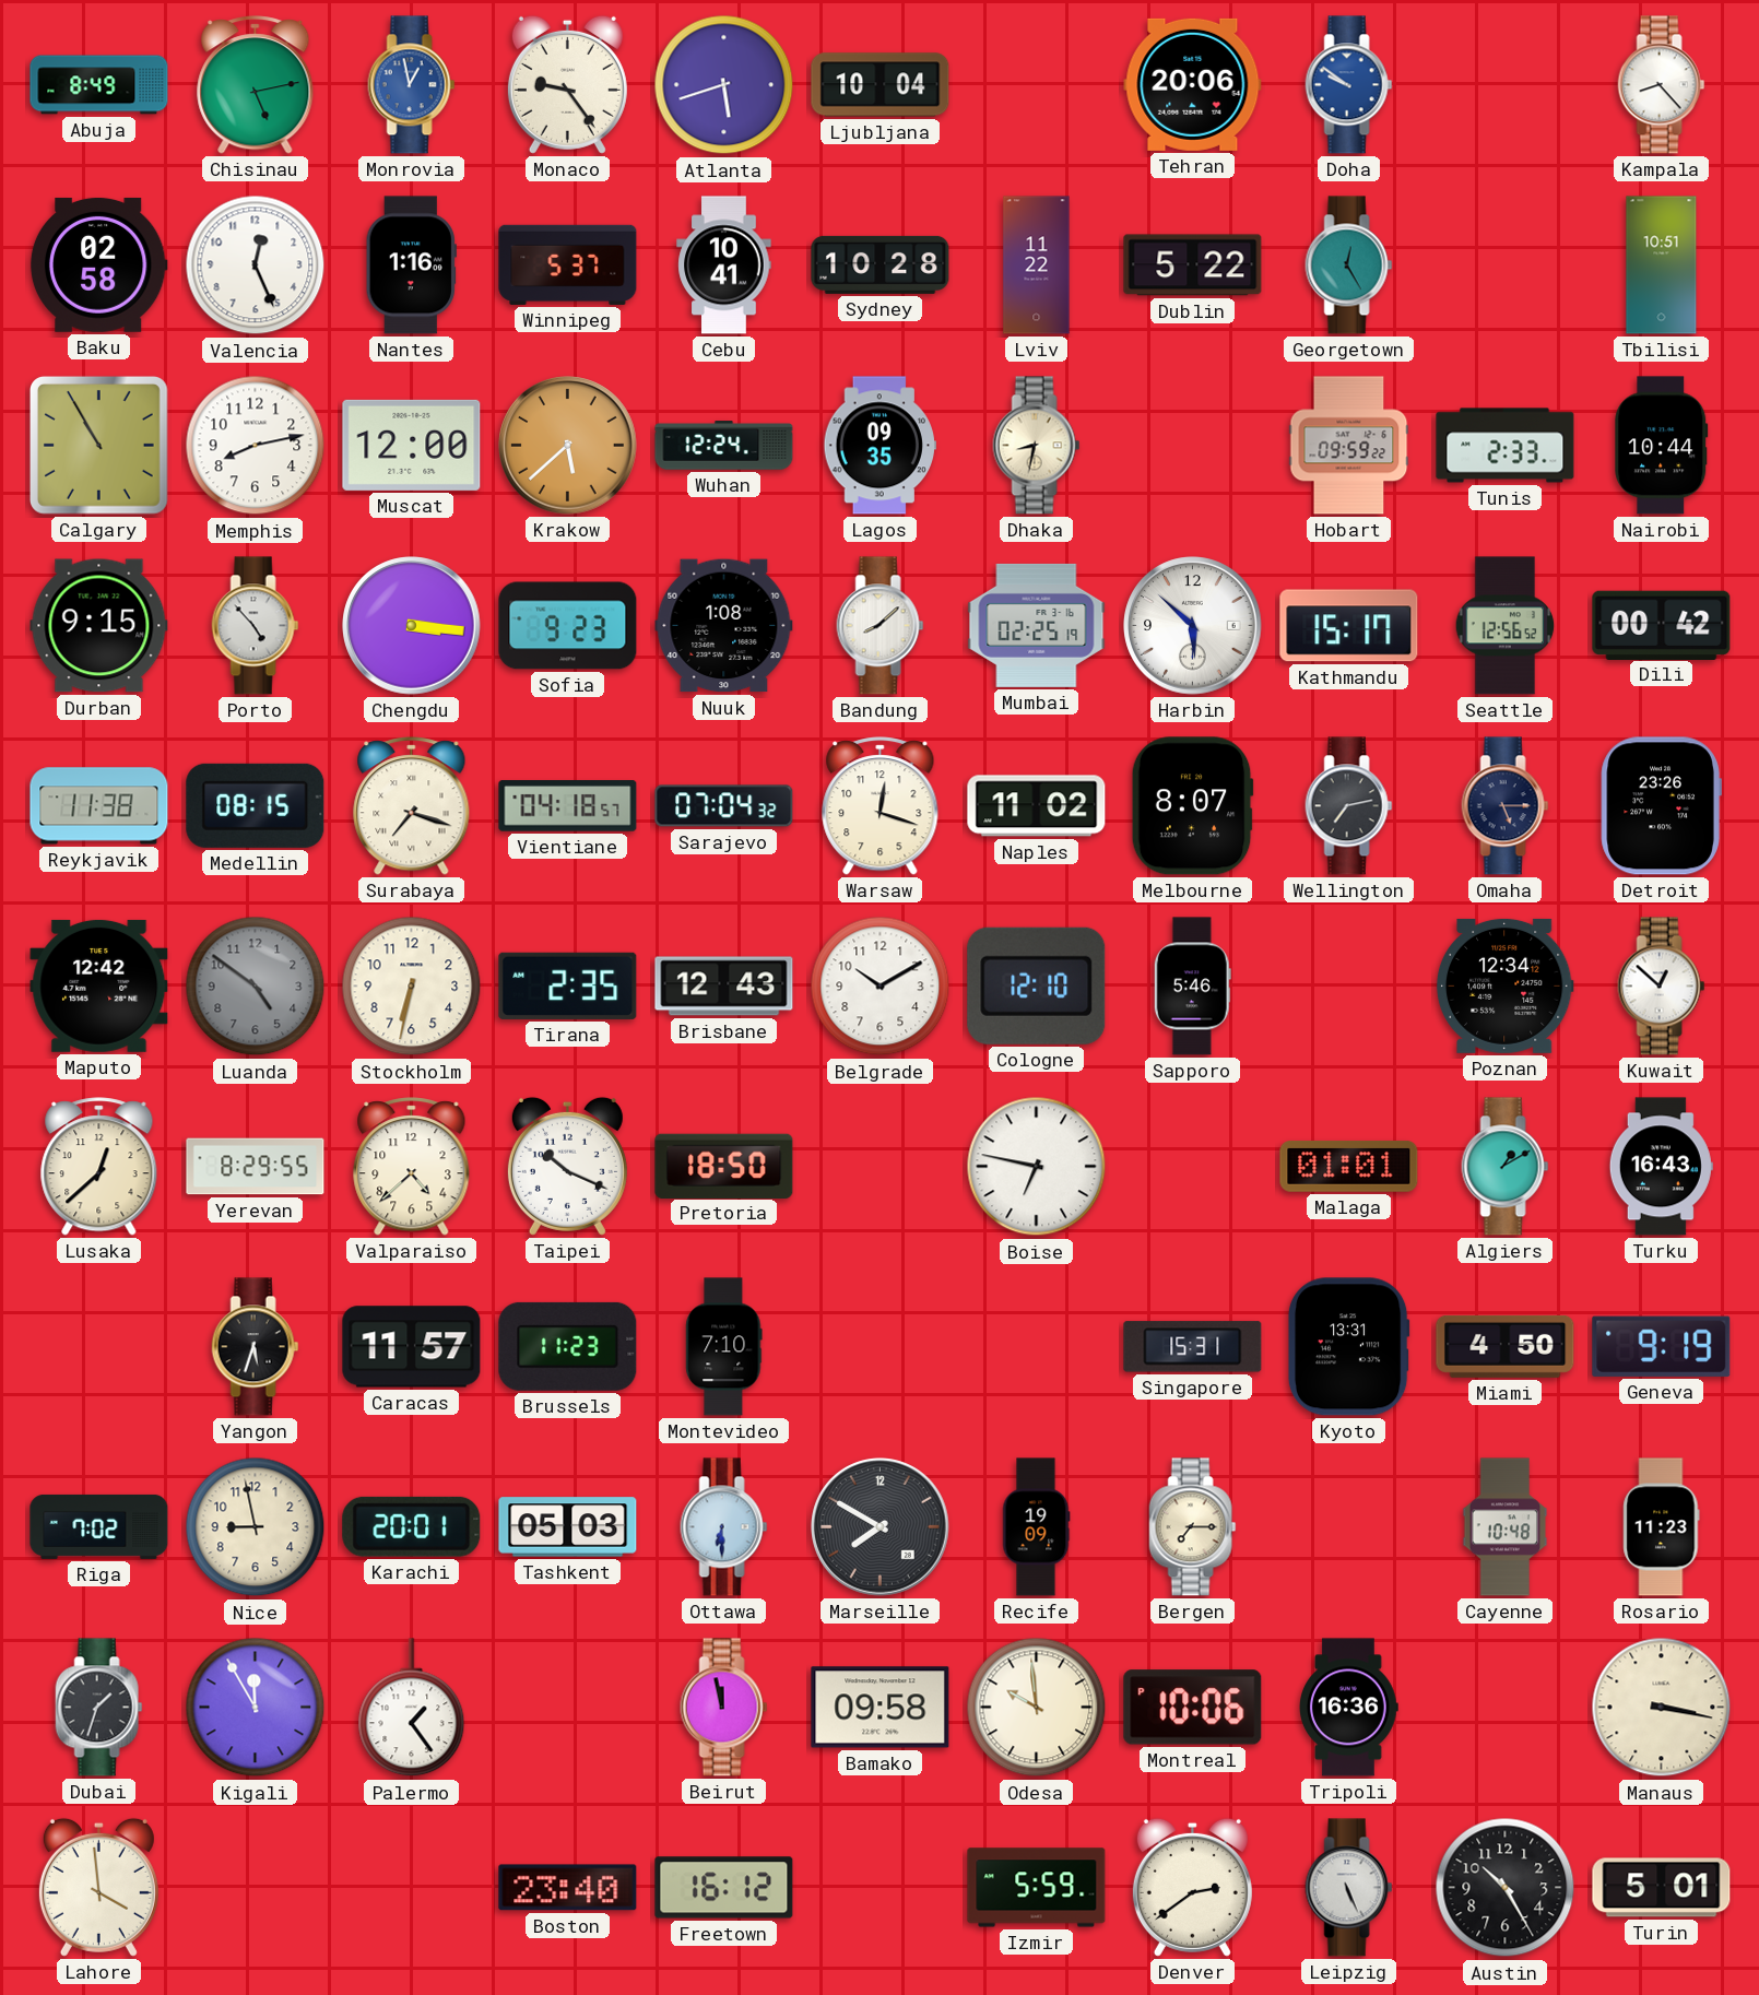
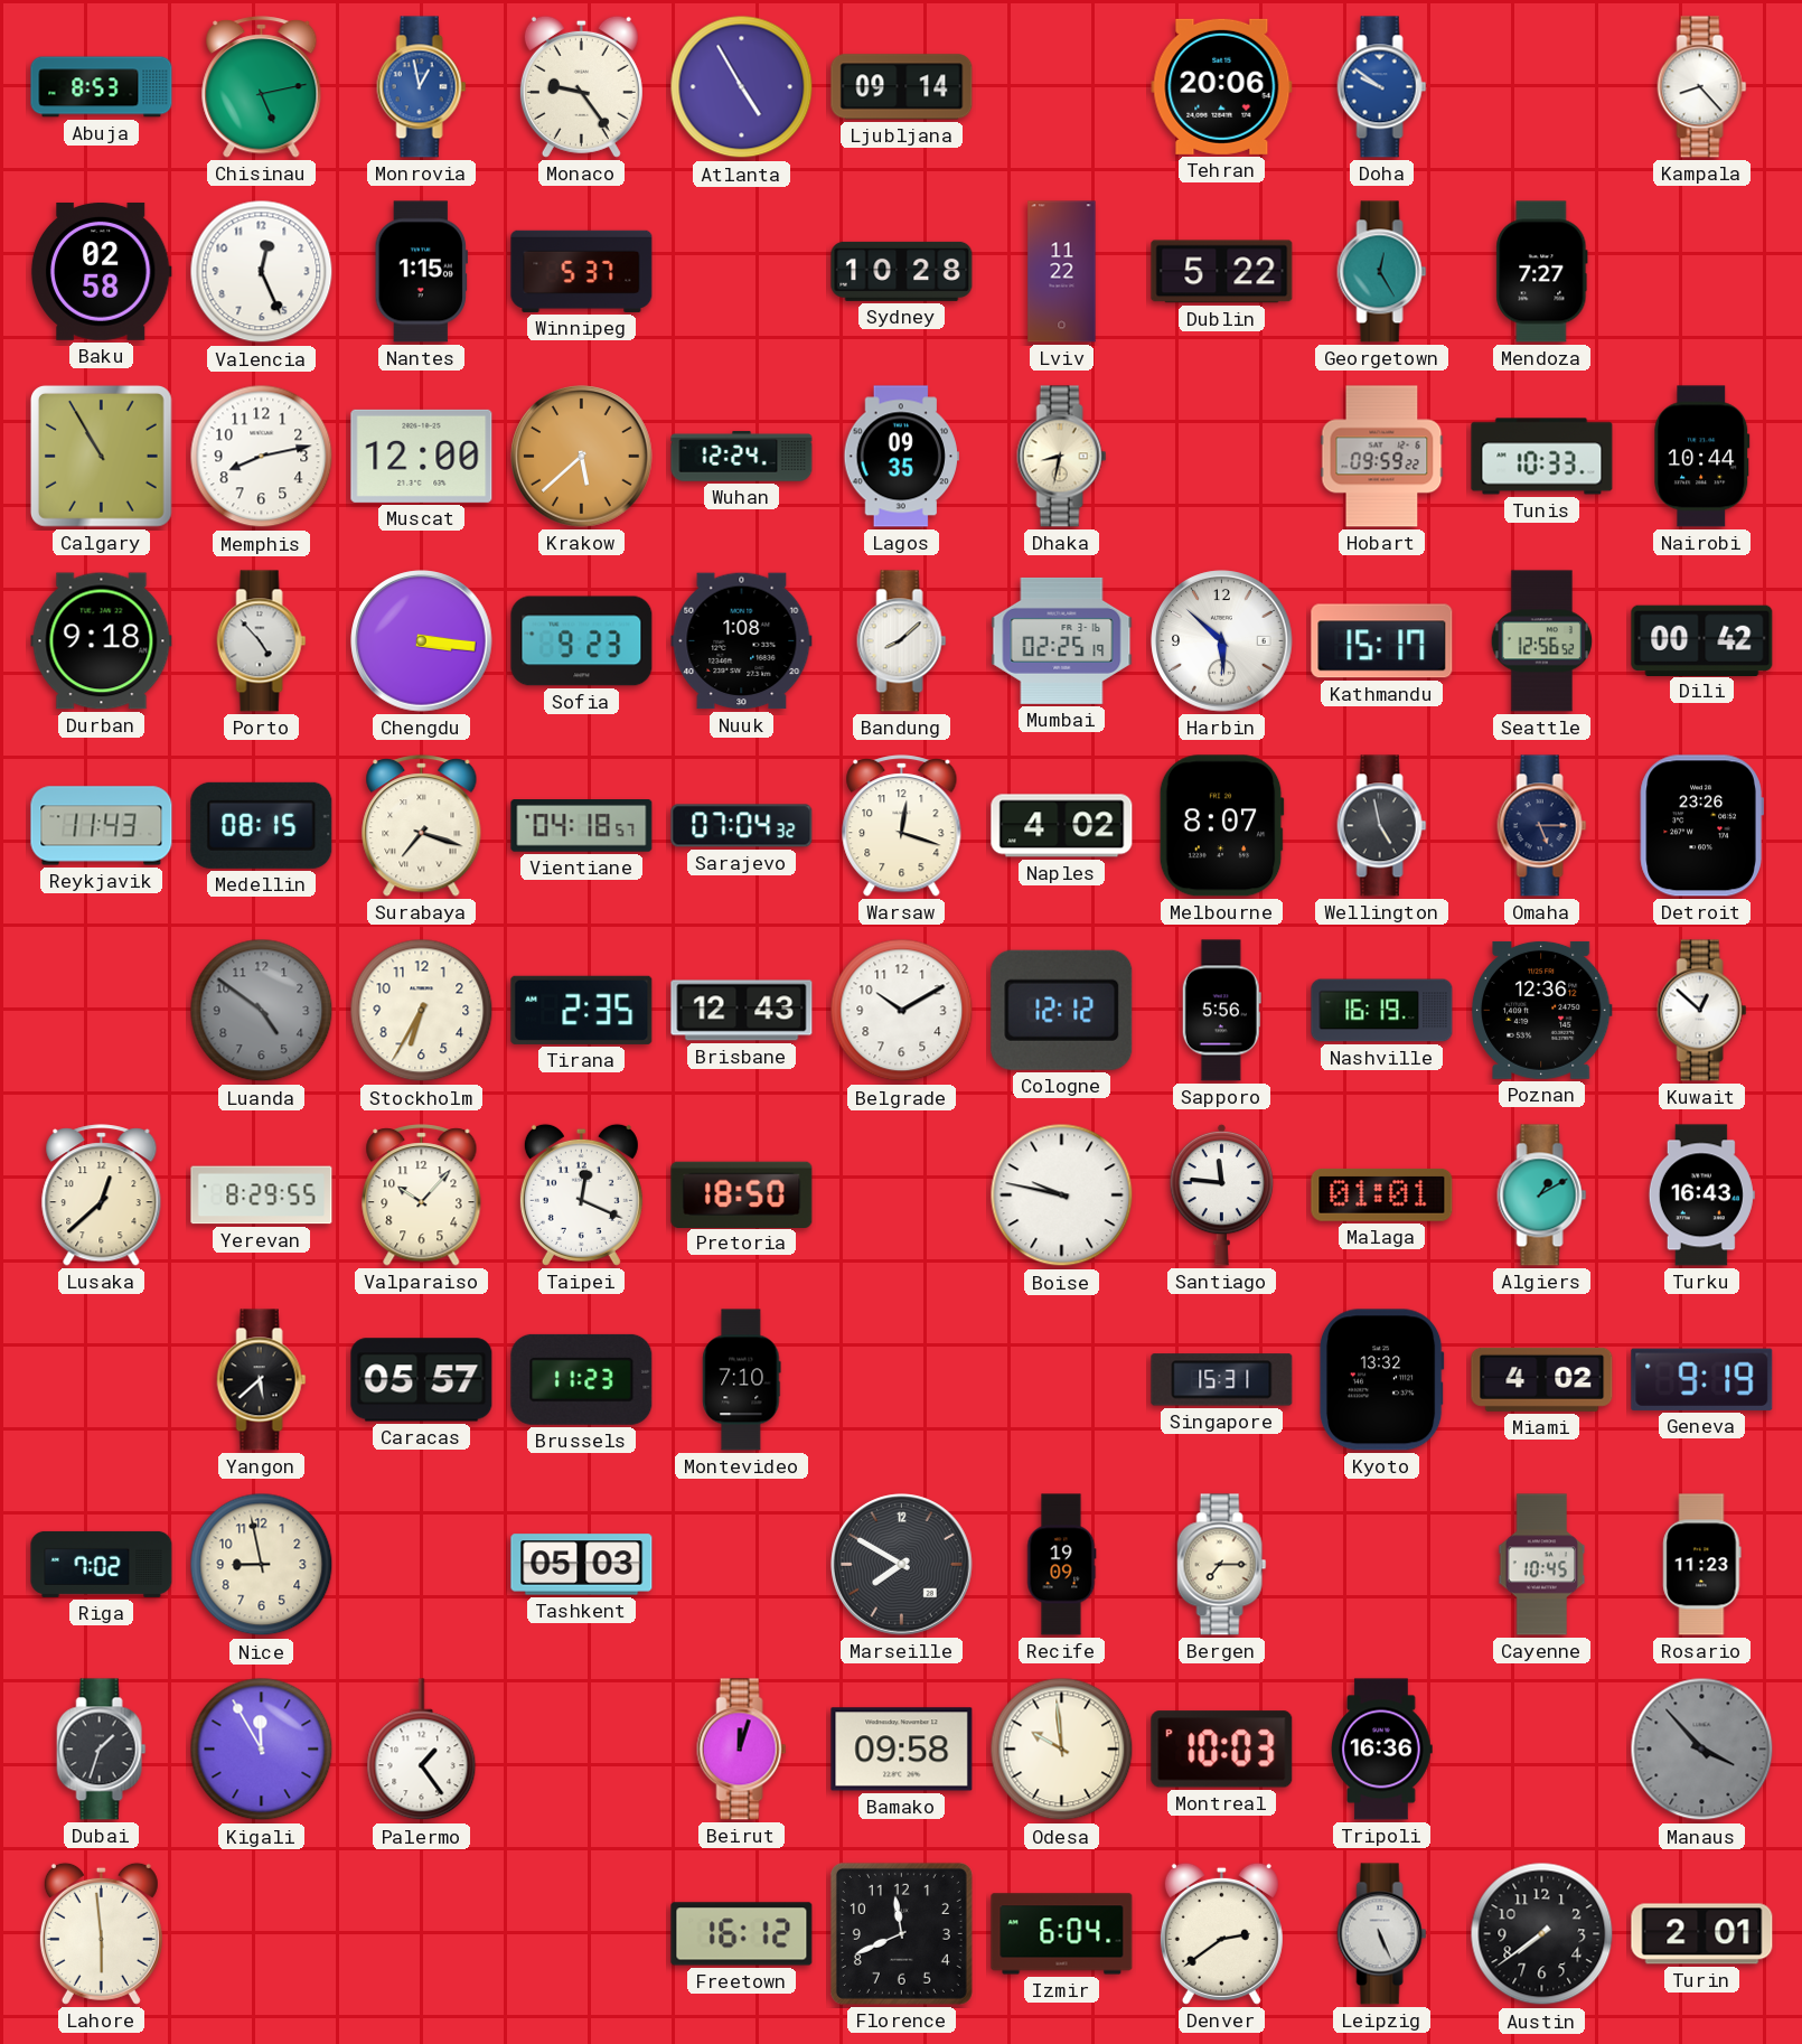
Abuja: 8:49 -> 8:53
Atlanta: 5:42 -> 4:55
Ljubljana: 10:04 -> 09:14
Nantes: 1:16 -> 1:15
Cebu: 10:41 -> none
Mendoza: none -> 7:27
Tbilisi: 10:51 -> none
Tunis: 2:33 -> 10:33
Durban: 9:15 -> 9:18
Reykjavik: 11:38 -> 11:43
Naples: 11:02 -> 4:02
Wellington: 7:13 -> 4:58
Maputo: 12:42 -> none
Stockholm: 6:32 -> 6:35
Cologne: 12:10 -> 12:12
Sapporo: 5:46 -> 5:56
Nashville: none -> 16:19
Poznan: 12:34 -> 12:36
Valparaiso: 4:38 -> 10:07
Taipei: 10:19 -> 12:19
Boise: 6:47 -> 9:47
Santiago: none -> 11:46
Yangon: 5:33 -> 5:38
Caracas: 11:57 -> 05:57
Kyoto: 13:31 -> 13:32
Miami: 4:50 -> 4:02
Karachi: 20:01 -> none
Ottawa: 6:30 -> none
Cayenne: 10:48 -> 10:45
Beirut: 11:58 -> 12:03
Montreal: 10:06 -> 10:03
Manaus: 3:17 -> 3:53
Manaus dial: cream -> grey
Lahore: 3:59 -> 5:59
Boston: 23:40 -> none
Florence: none -> 11:41
Izmir: 5:59 -> 6:04
Austin: 10:25 -> 7:39
Turin: 5:01 -> 2:01
